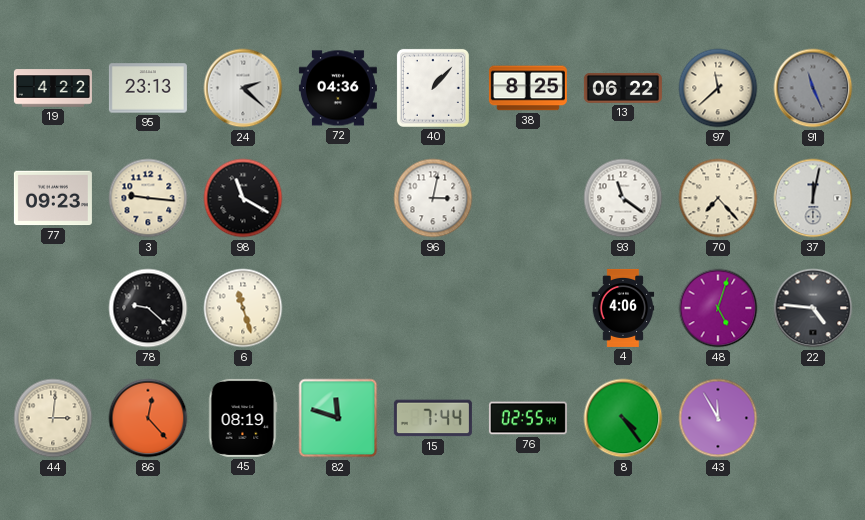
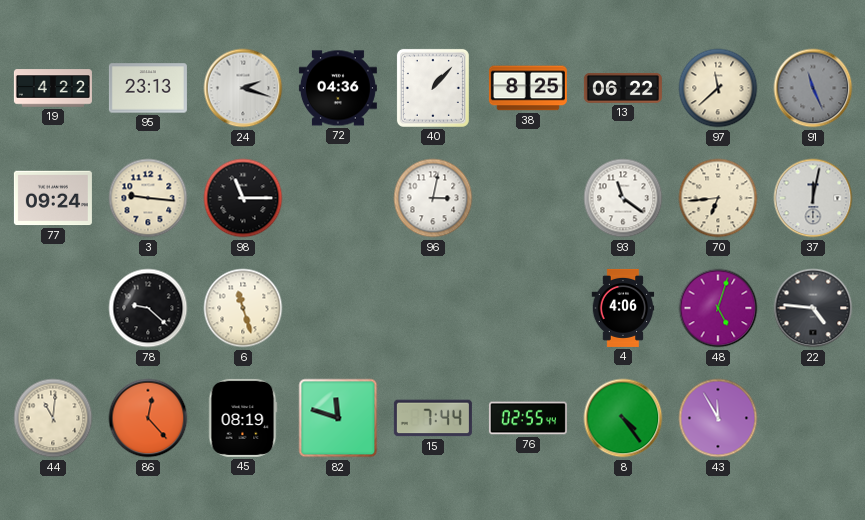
24: 2:22 -> 2:18
77: 09:23 -> 09:24
98: 11:20 -> 11:15
70: 7:23 -> 6:44
44: 3:01 -> 11:01
